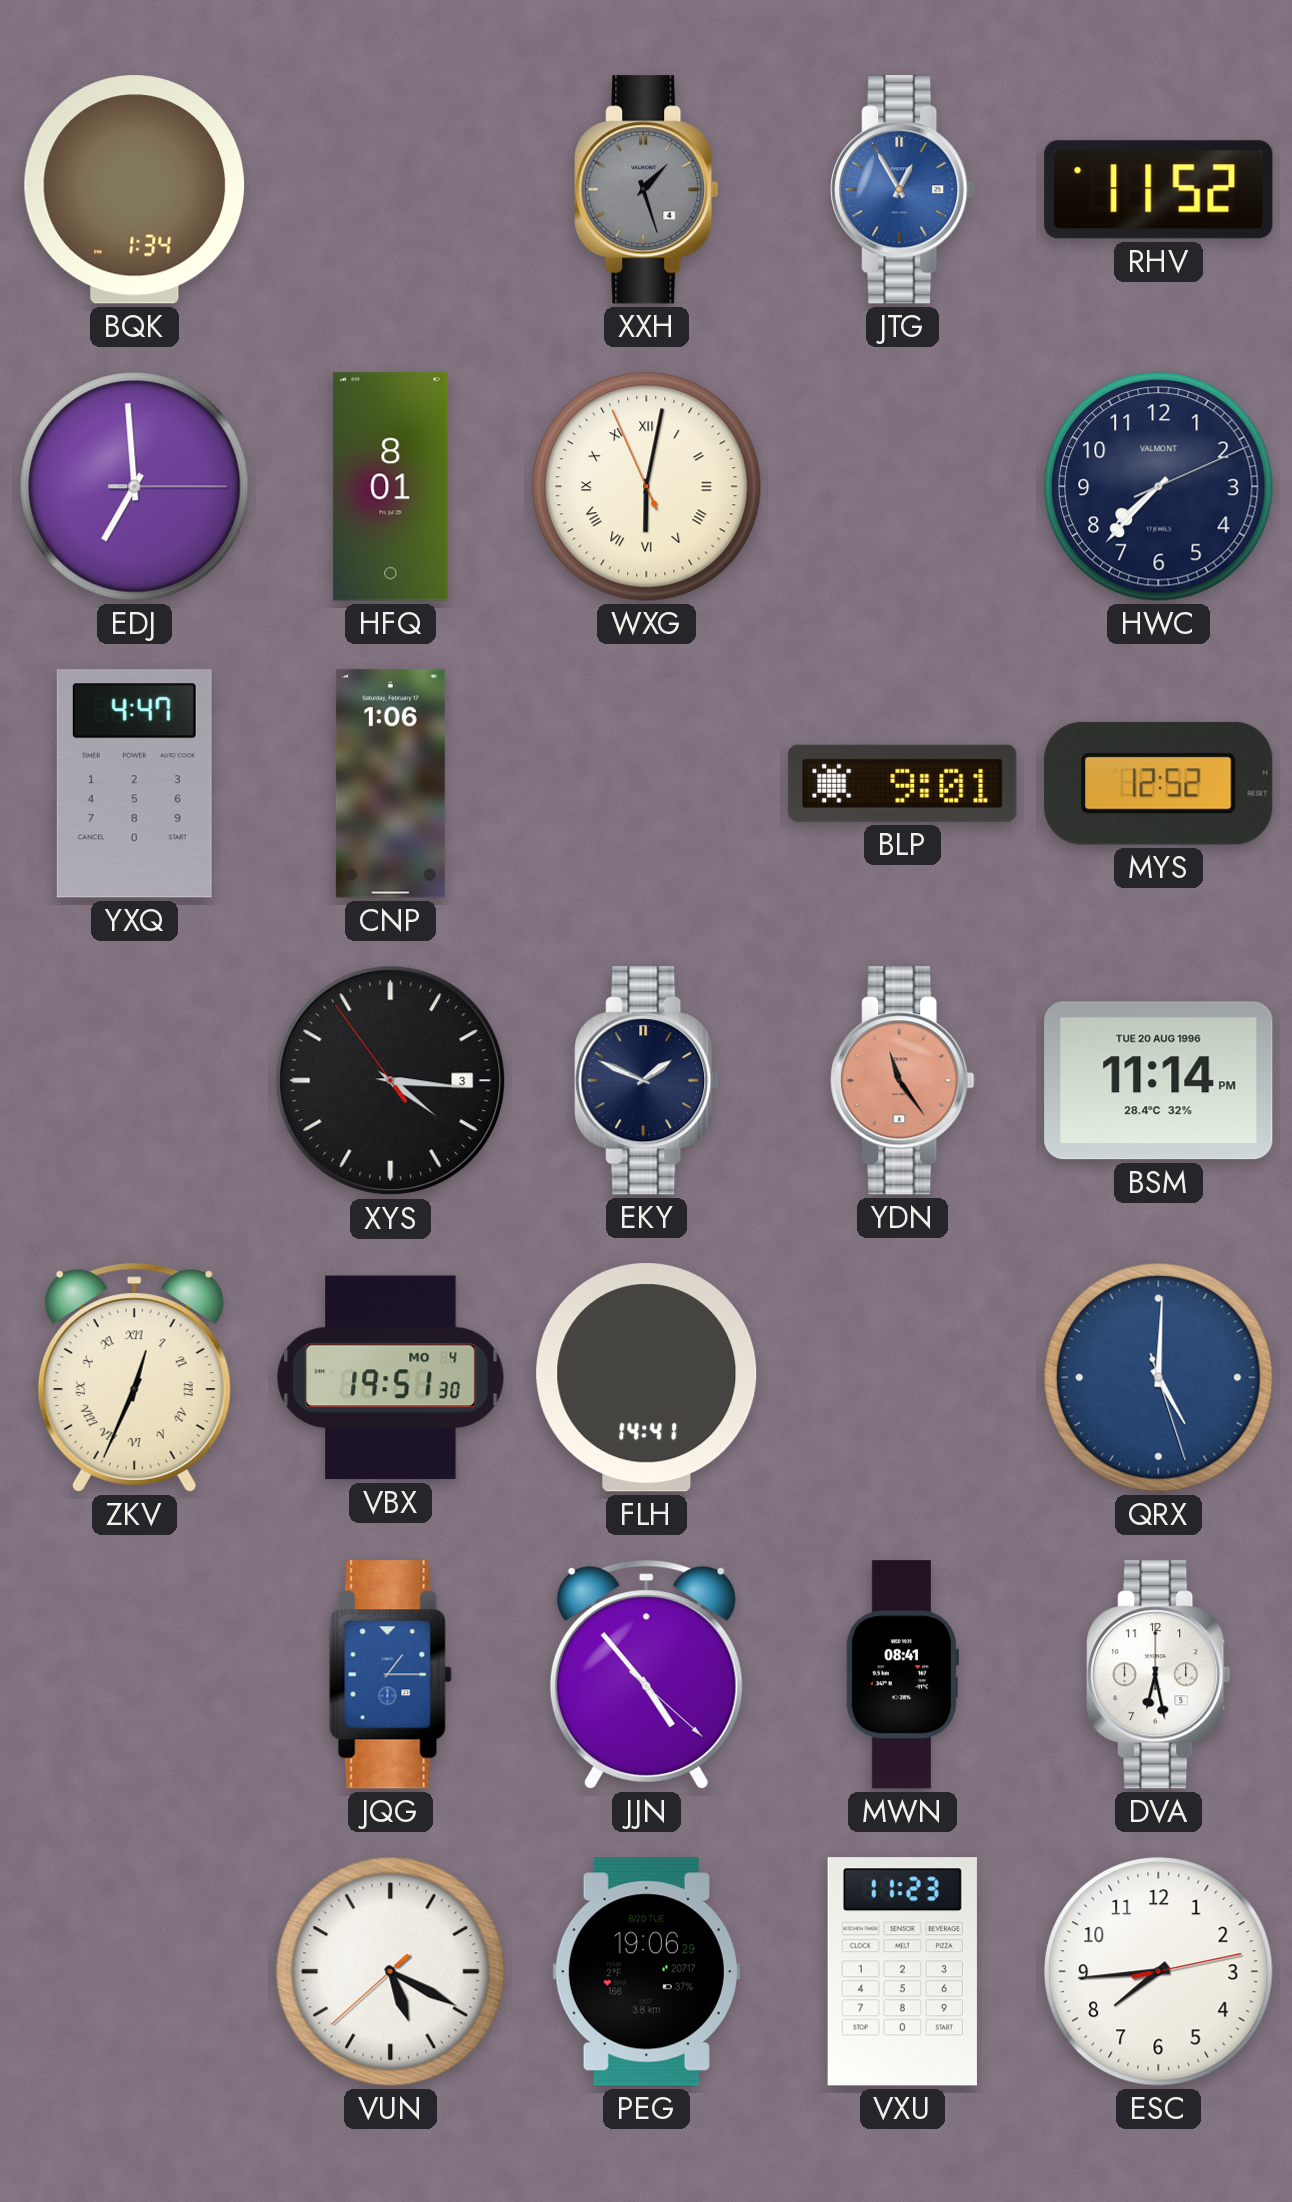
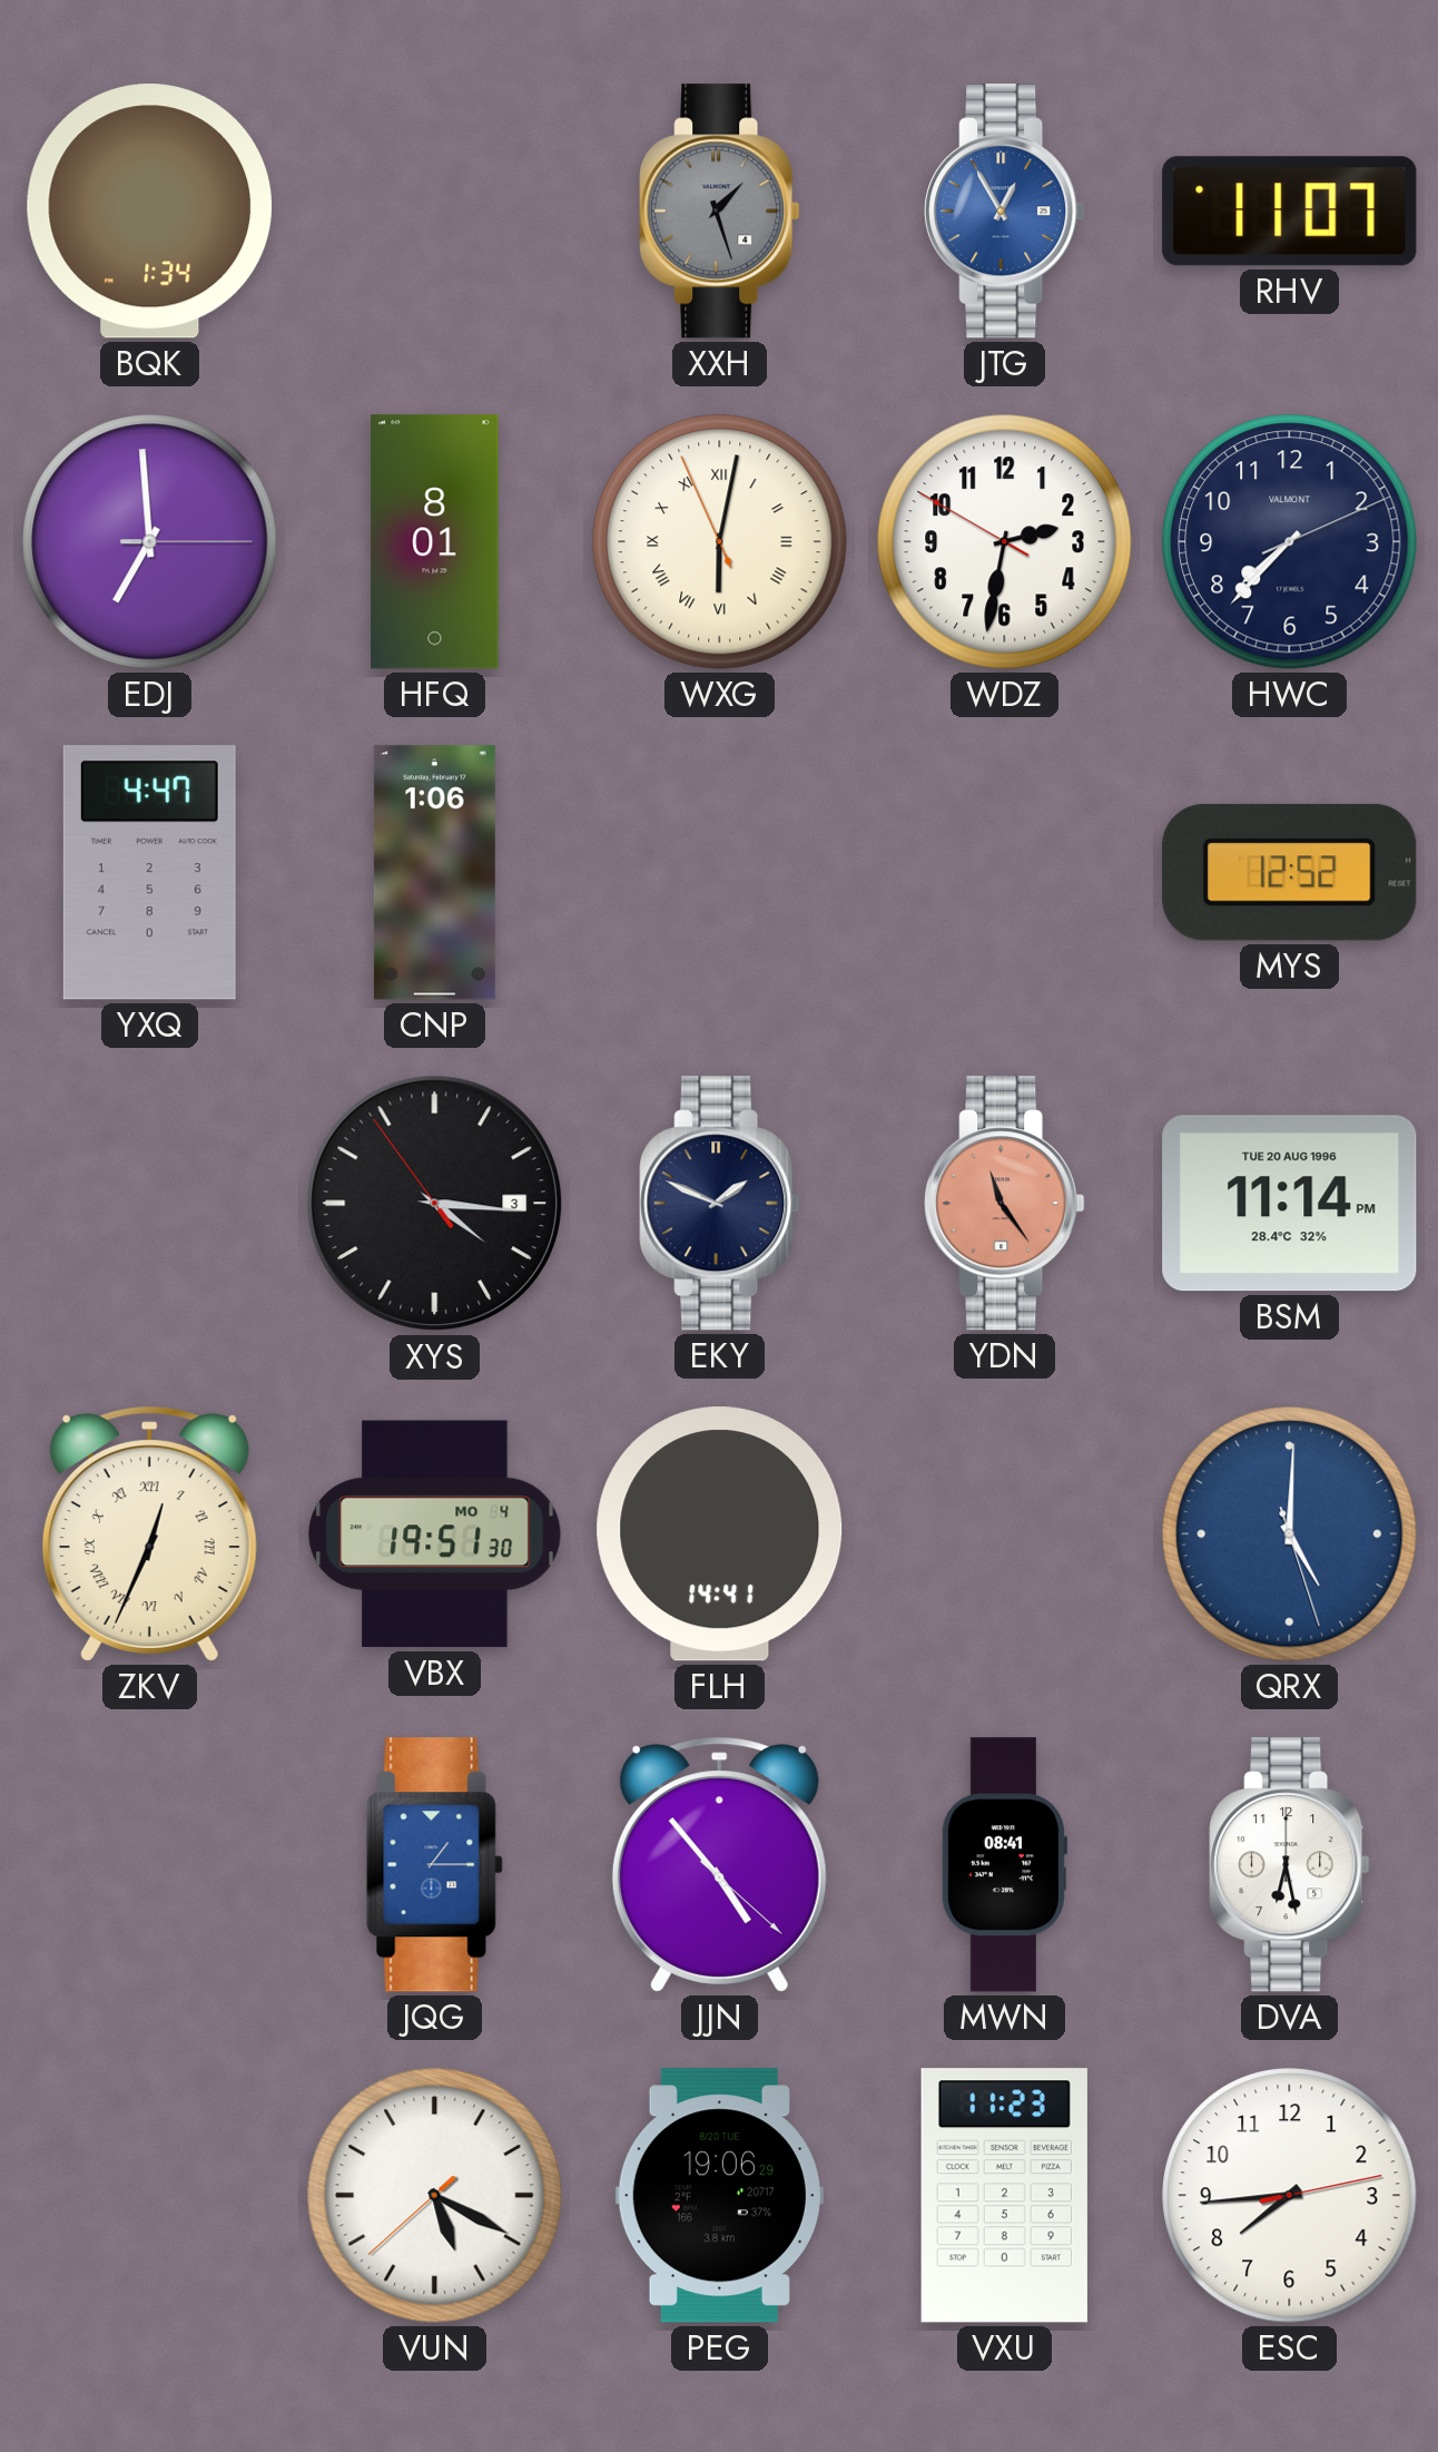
RHV: 11:52 -> 11:07
WDZ: none -> 2:31
BLP: 9:01 -> none
